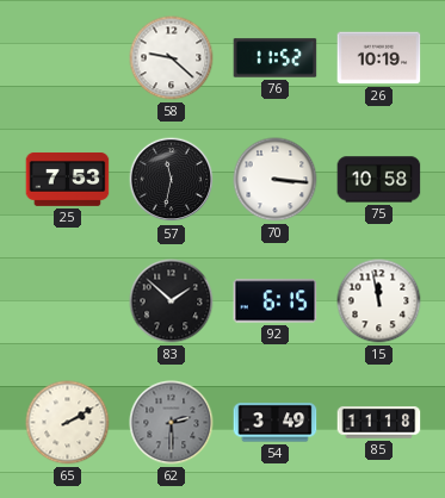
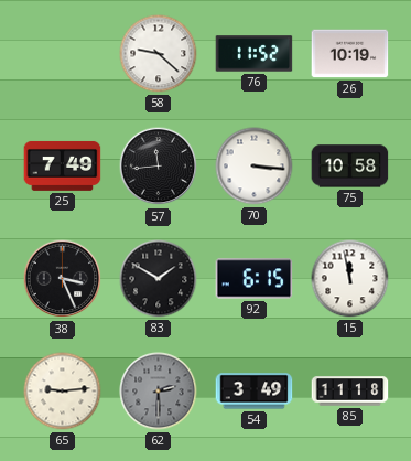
25: 7:53 -> 7:49
57: 11:32 -> 11:44
38: none -> 3:26
83: 1:52 -> 1:50
65: 2:10 -> 9:14
